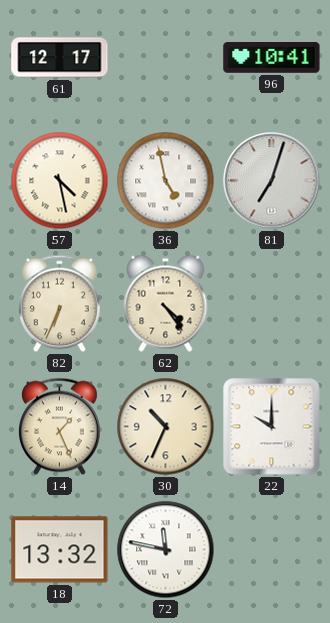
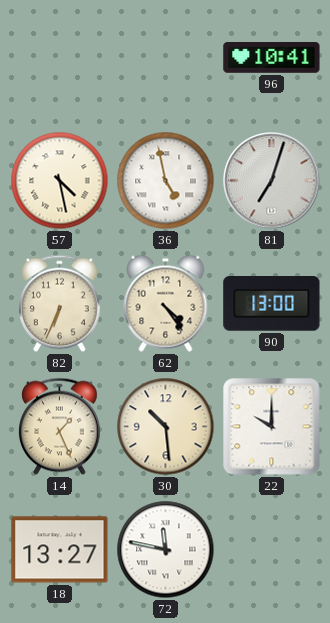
61: 12:17 -> none
90: none -> 13:00
30: 10:34 -> 10:29
18: 13:32 -> 13:27
